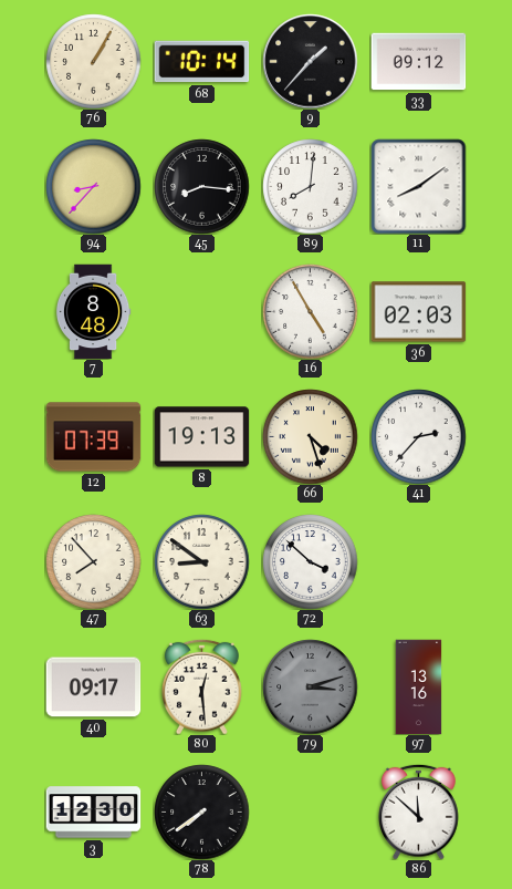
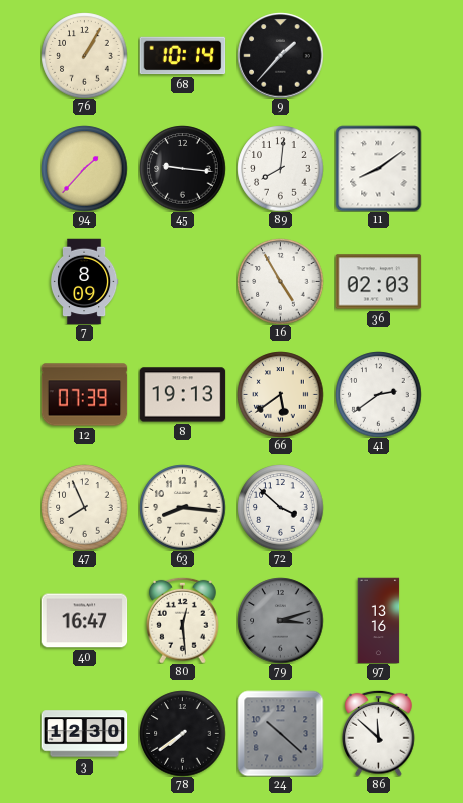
33: 09:12 -> none
94: 8:37 -> 1:37
45: 8:16 -> 9:16
7: 8:48 -> 8:09
66: 4:27 -> 5:39
41: 2:37 -> 2:39
47: 7:53 -> 7:56
63: 8:51 -> 8:16
40: 09:17 -> 16:47
24: none -> 10:22
